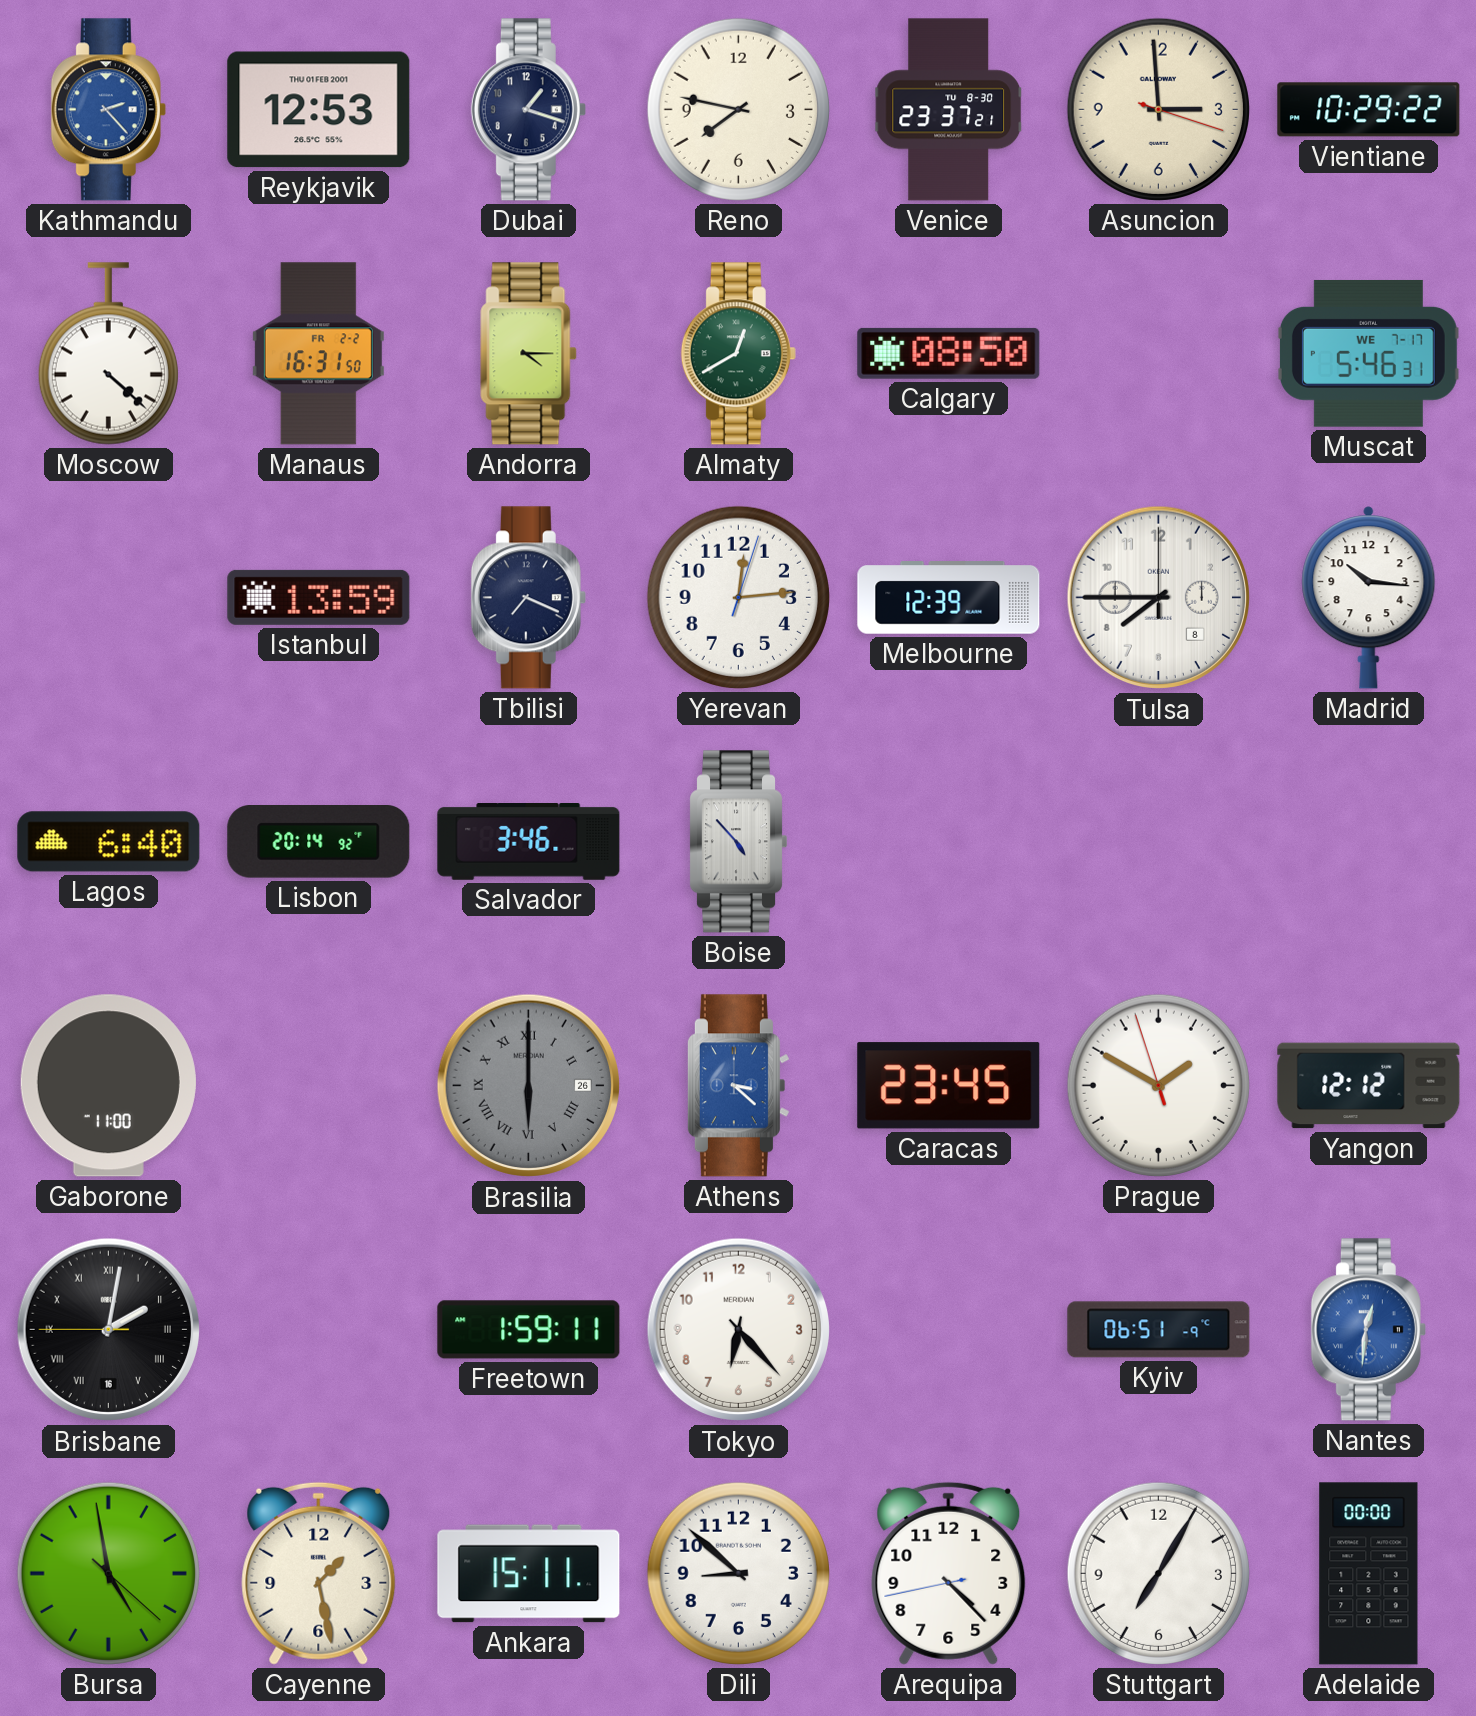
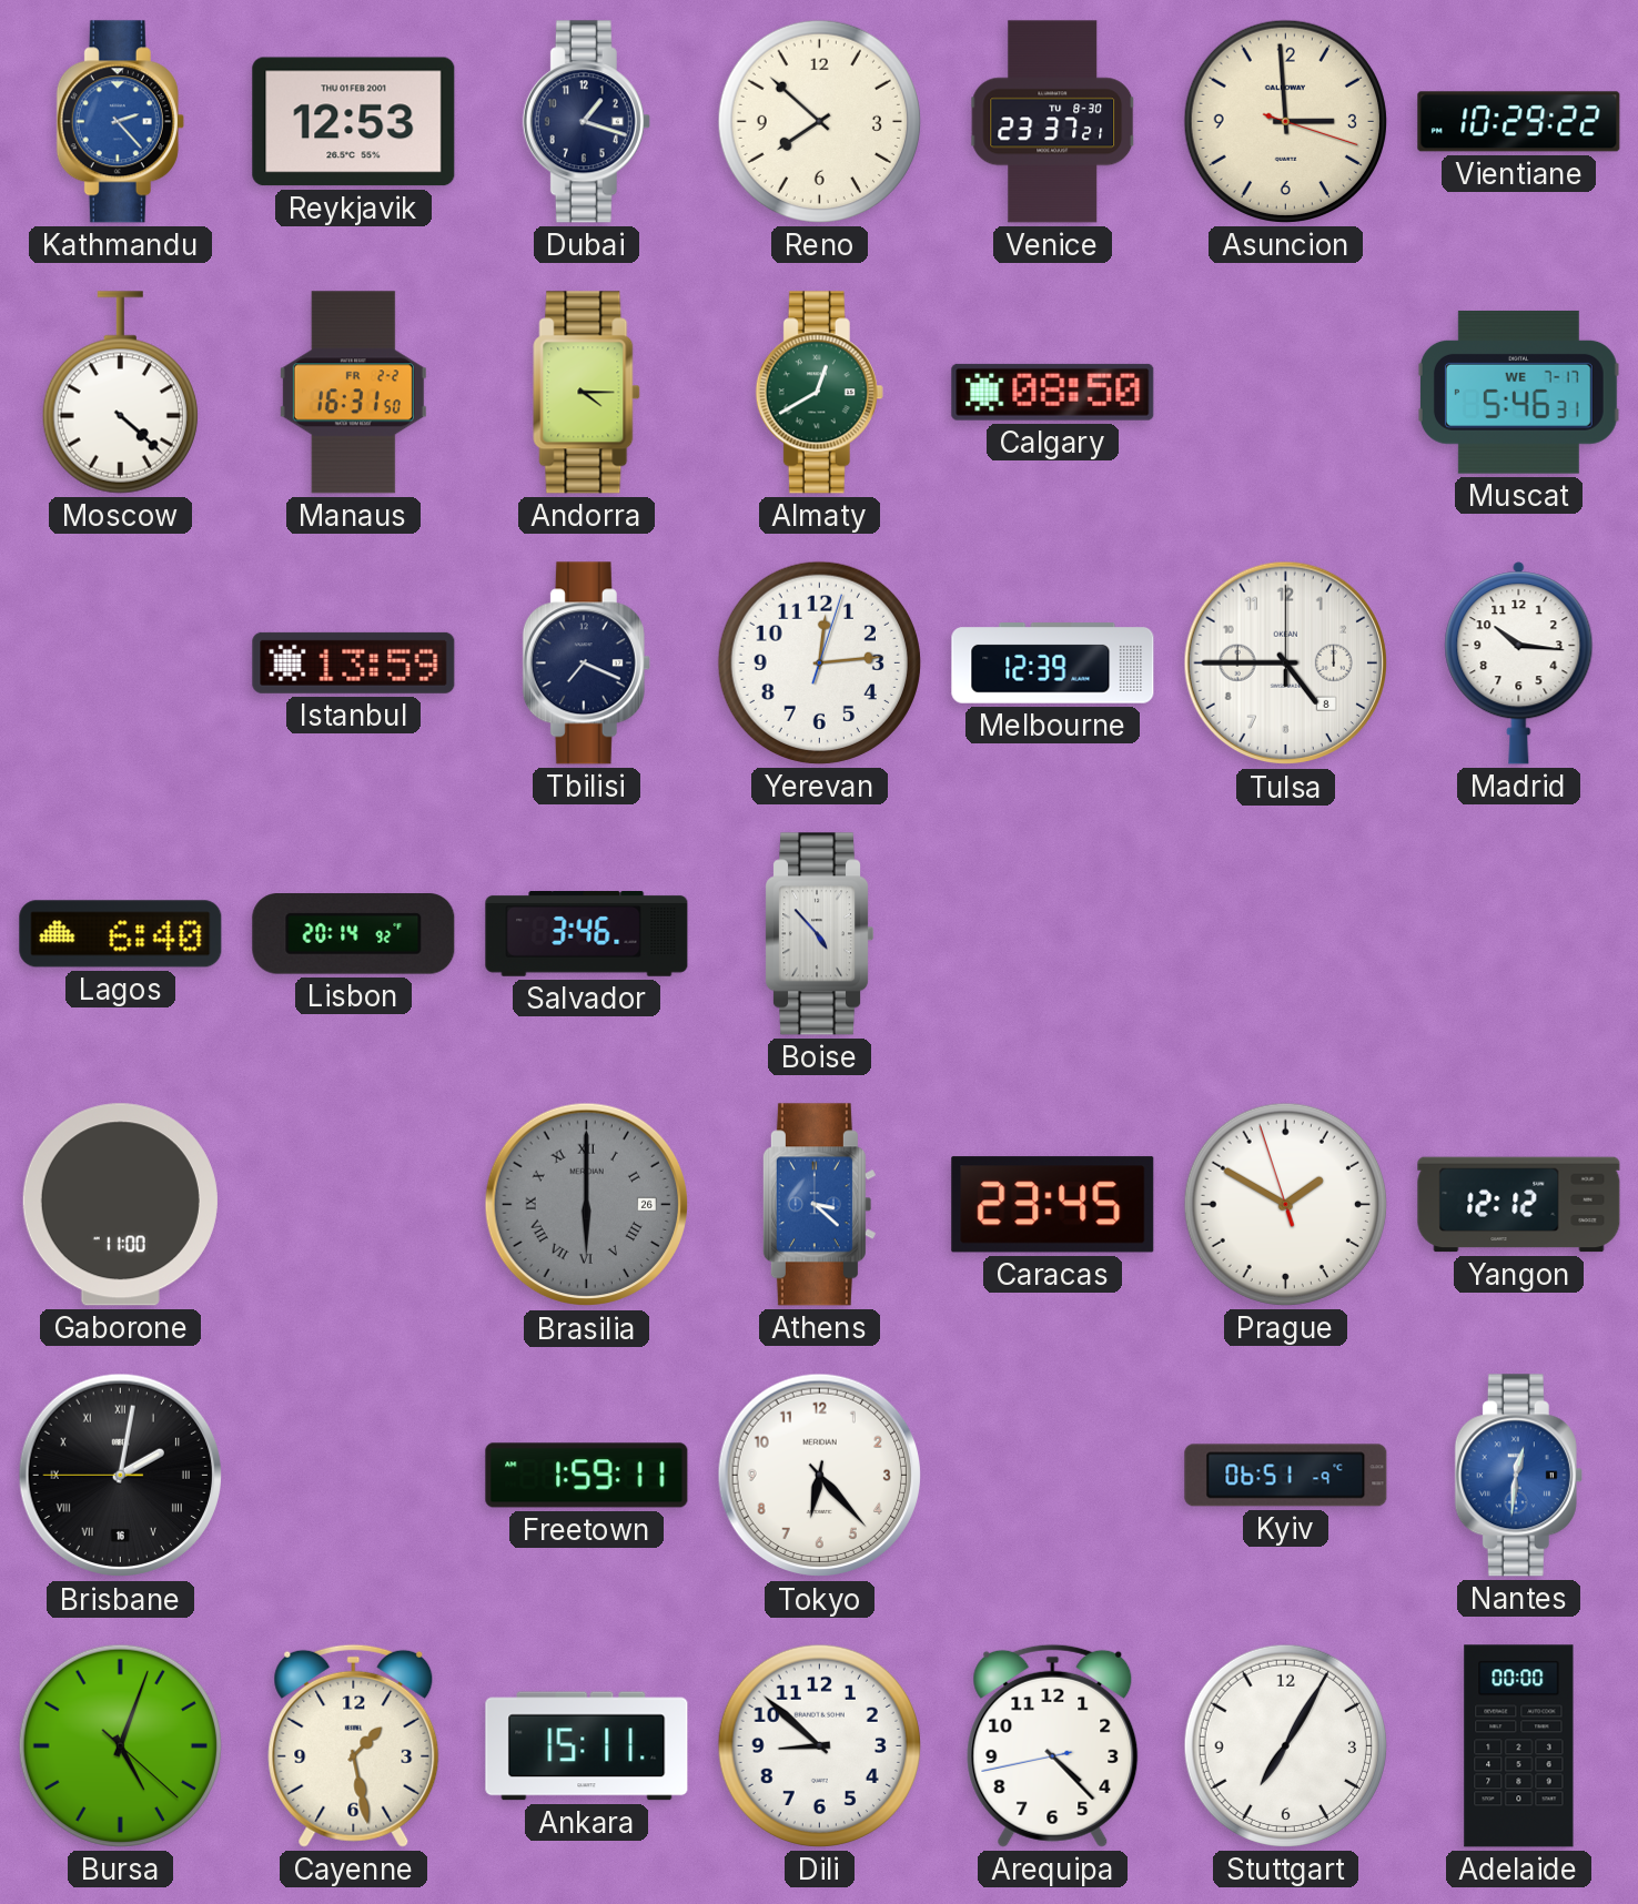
Reno: 7:47 -> 7:52
Tulsa: 7:45 -> 4:45
Bursa: 4:58 -> 5:03
